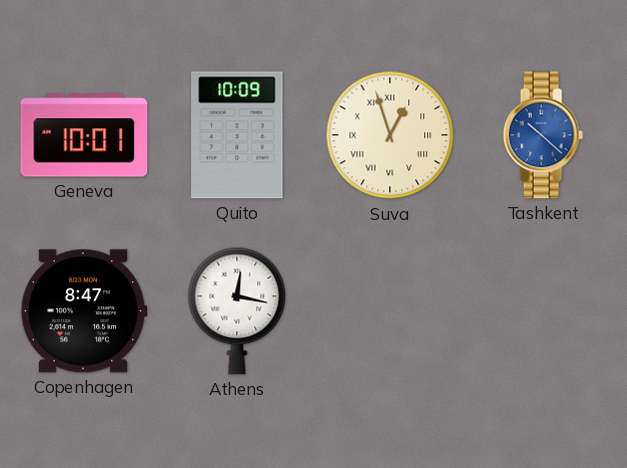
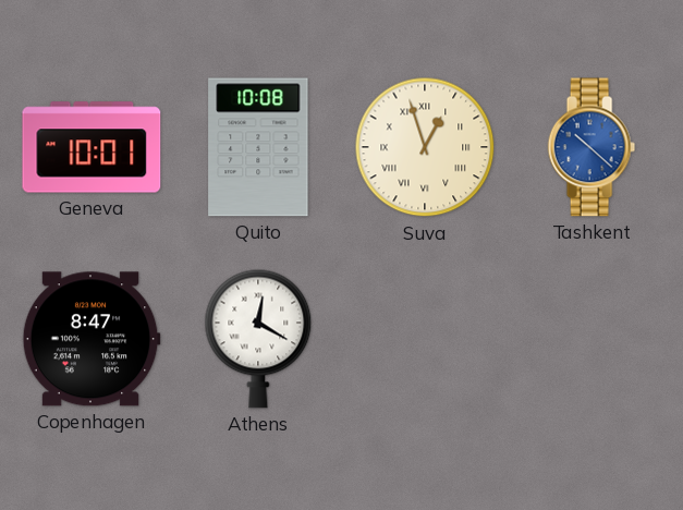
Quito: 10:09 -> 10:08
Athens: 12:17 -> 12:20
